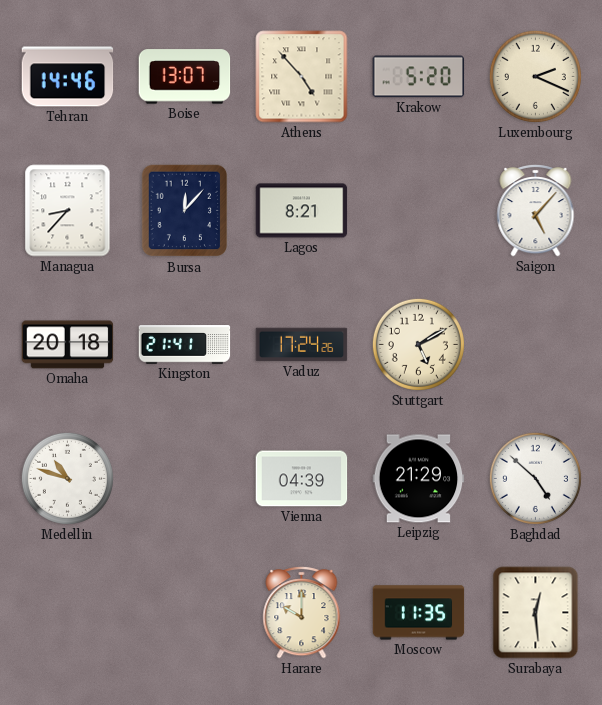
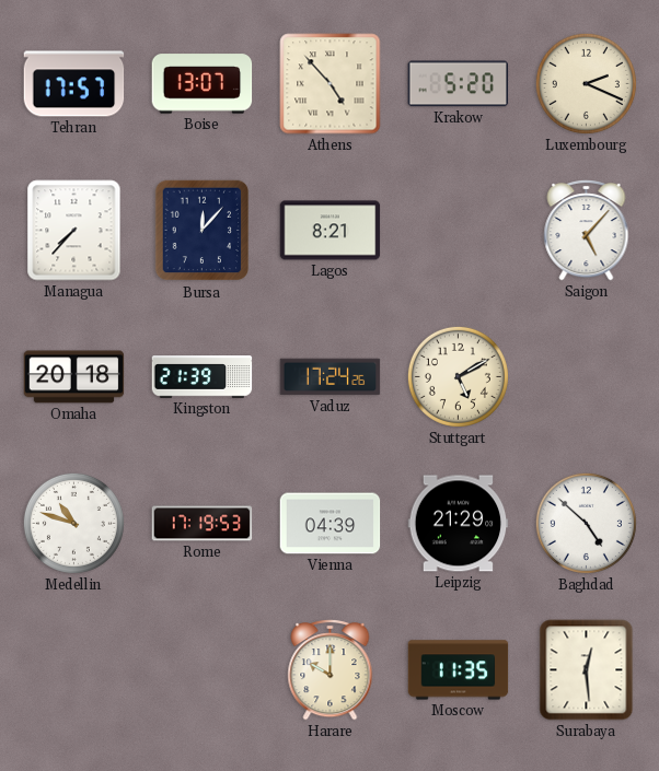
Tehran: 14:46 -> 17:57
Managua: 8:37 -> 7:37
Kingston: 21:41 -> 21:39
Rome: none -> 17:19
